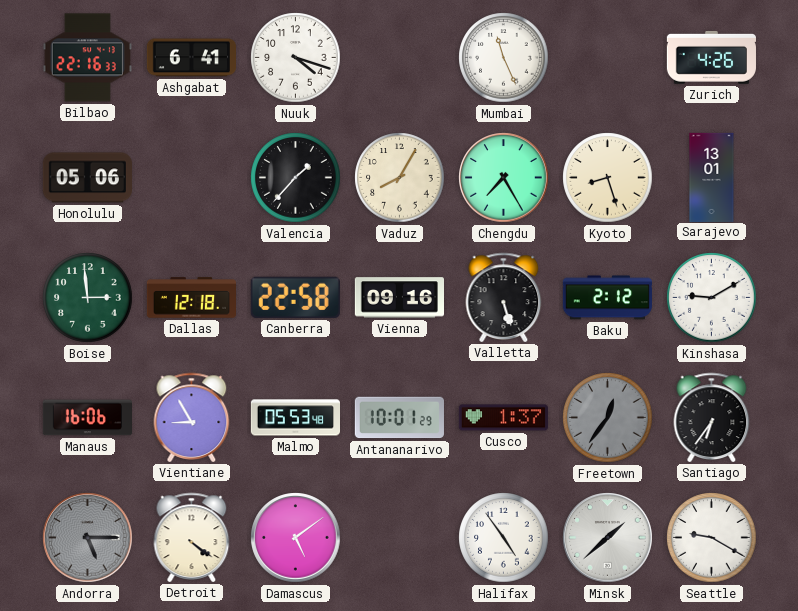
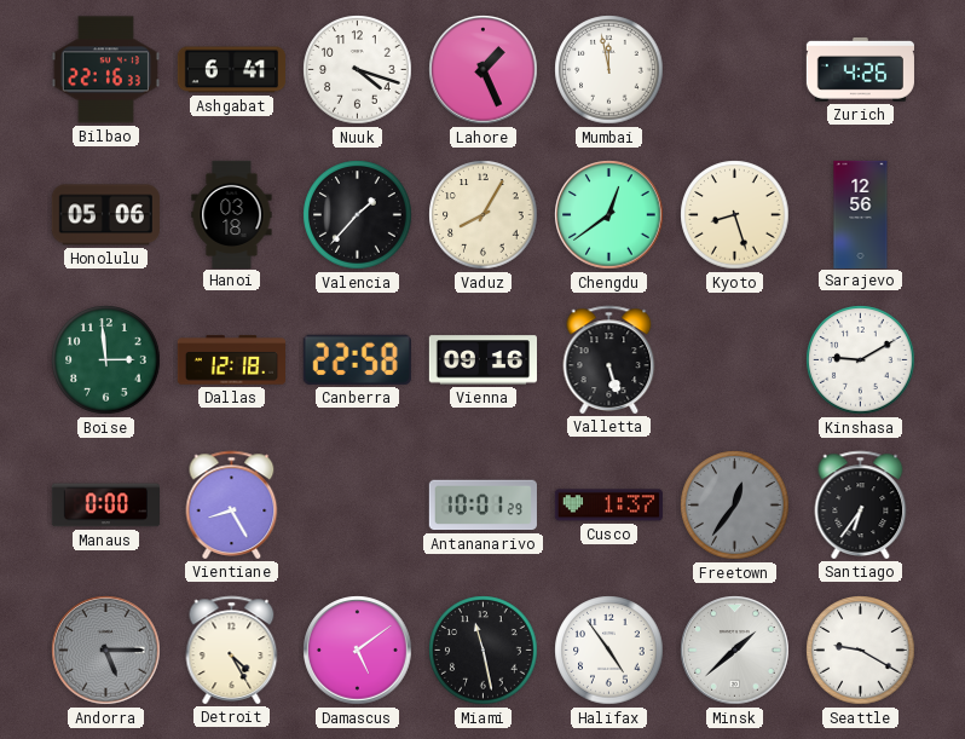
Lahore: none -> 1:26
Mumbai: 11:26 -> 11:58
Hanoi: none -> 03:18
Chengdu: 7:25 -> 12:39
Sarajevo: 13:01 -> 12:56
Baku: 2:12 -> none
Manaus: 16:06 -> 0:00
Vientiane: 8:55 -> 8:25
Malmo: 05:53 -> none
Detroit: 4:21 -> 4:25
Miami: none -> 11:28
